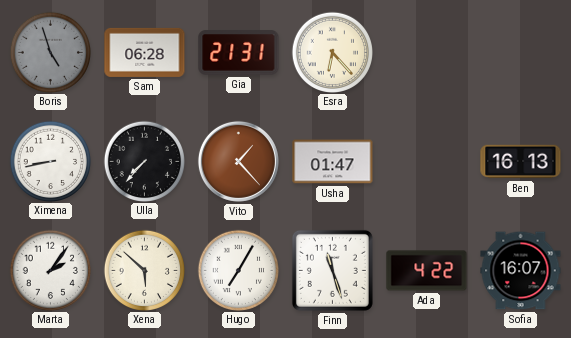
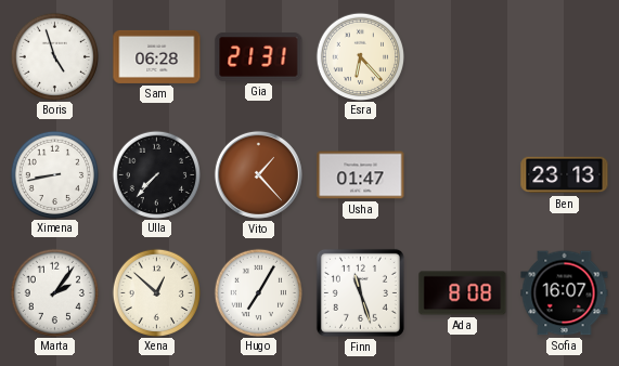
Boris dial: grey -> white
Ben: 16:13 -> 23:13
Xena: 5:52 -> 12:52
Ada: 4:22 -> 8:08
